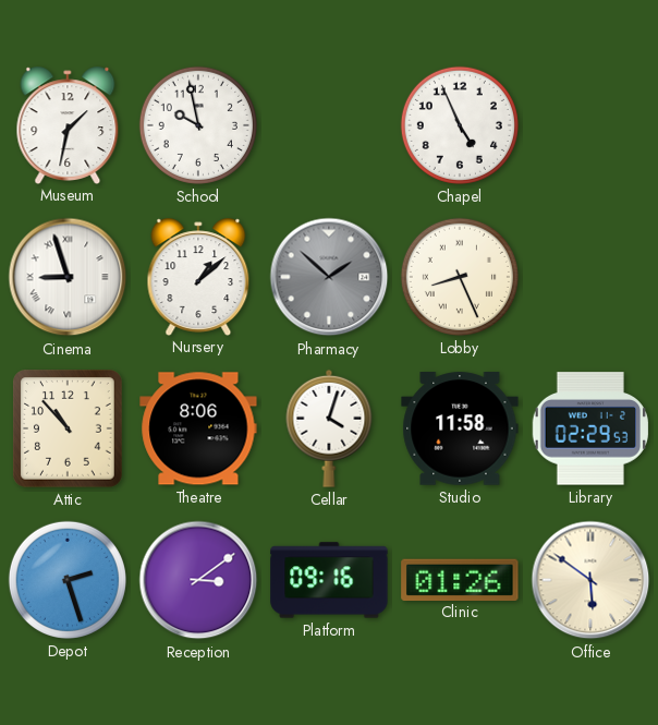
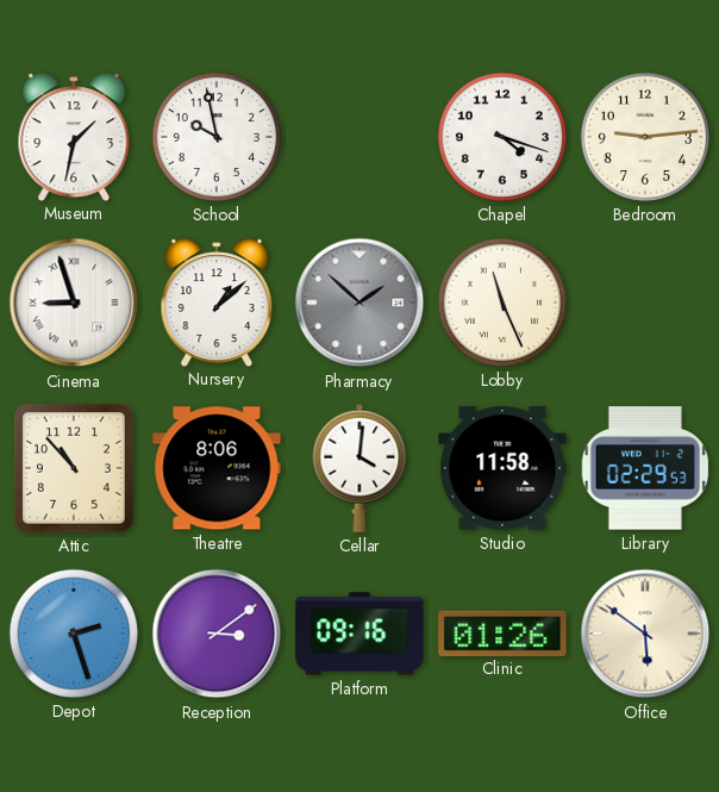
Chapel: 4:56 -> 4:18
Bedroom: none -> 9:14
Lobby: 8:26 -> 11:26
Cellar: 4:03 -> 4:01
